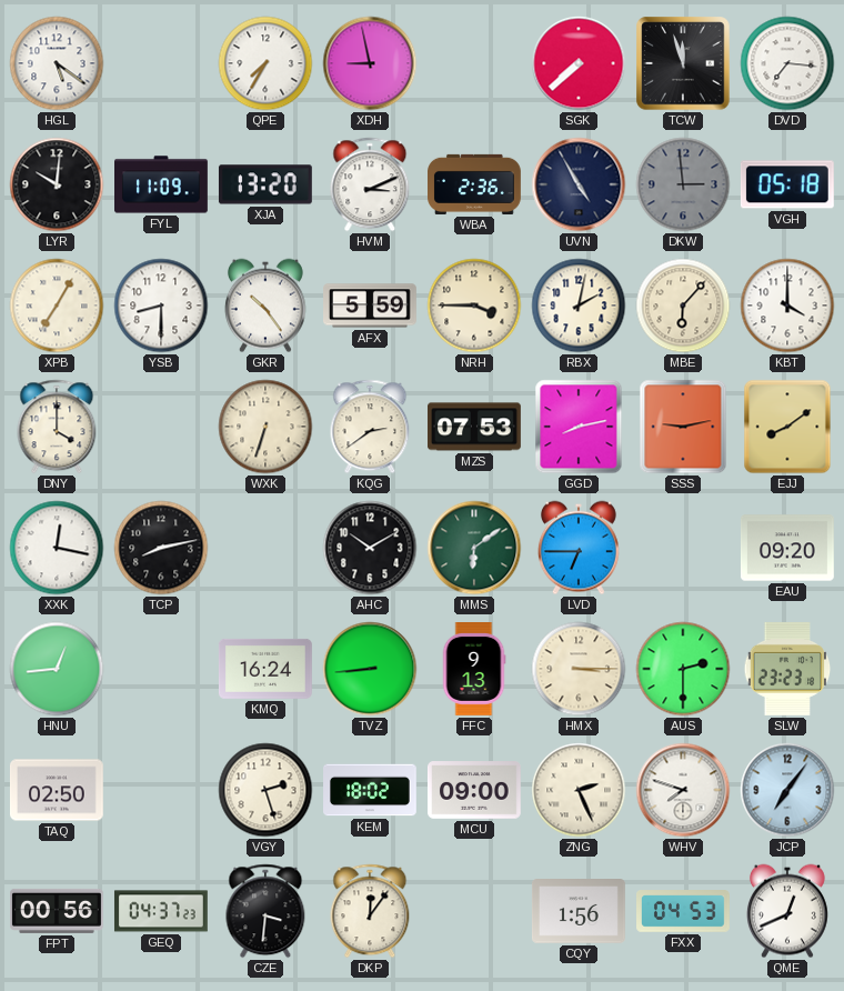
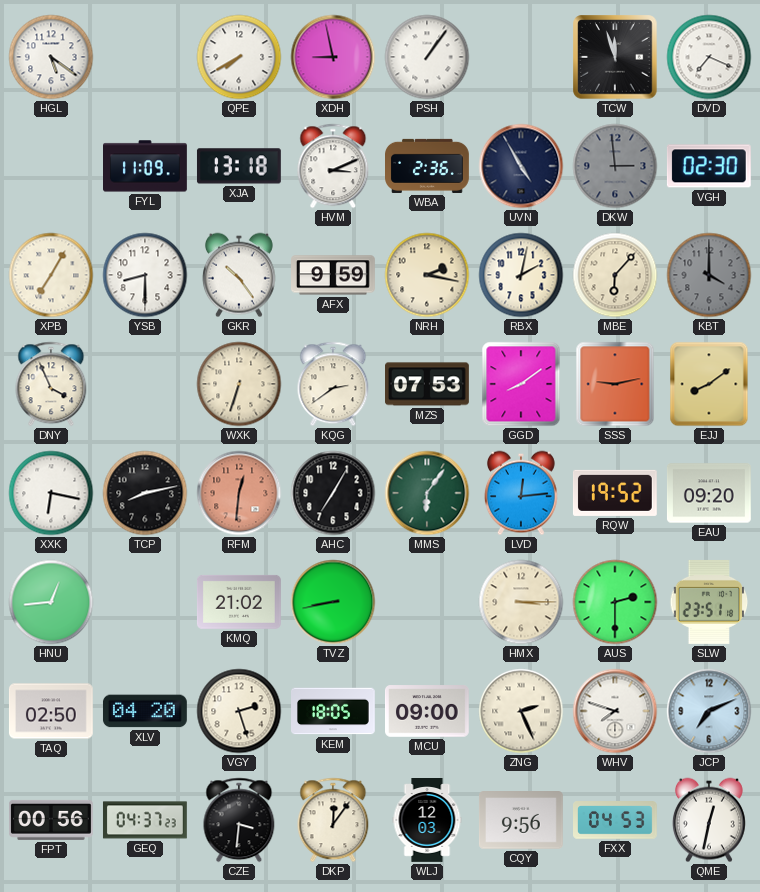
QPE: 7:35 -> 7:40
PSH: none -> 1:06
SGK: 7:38 -> none
DVD: 7:16 -> 7:19
LYR: 10:01 -> none
XJA: 13:20 -> 13:18
VGH: 05:18 -> 02:30
AFX: 5:59 -> 9:59
NRH: 3:45 -> 2:17
KBT dial: white -> grey
DNY: 4:00 -> 3:56
GGD: 8:13 -> 8:09
XXK: 12:17 -> 6:17
RFM: none -> 12:31
AHC: 10:10 -> 7:05
MMS: 6:09 -> 6:06
LVD: 6:45 -> 12:14
RQW: none -> 19:52
KMQ: 16:24 -> 21:02
TVZ: 8:44 -> 8:43
FFC: 9:13 -> none
SLW: 23:23 -> 23:51
XLV: none -> 04:20
KEM: 18:02 -> 18:05
JCP: 7:06 -> 7:11
WLJ: none -> 12:03
CQY: 1:56 -> 9:56
QME: 12:41 -> 12:32
